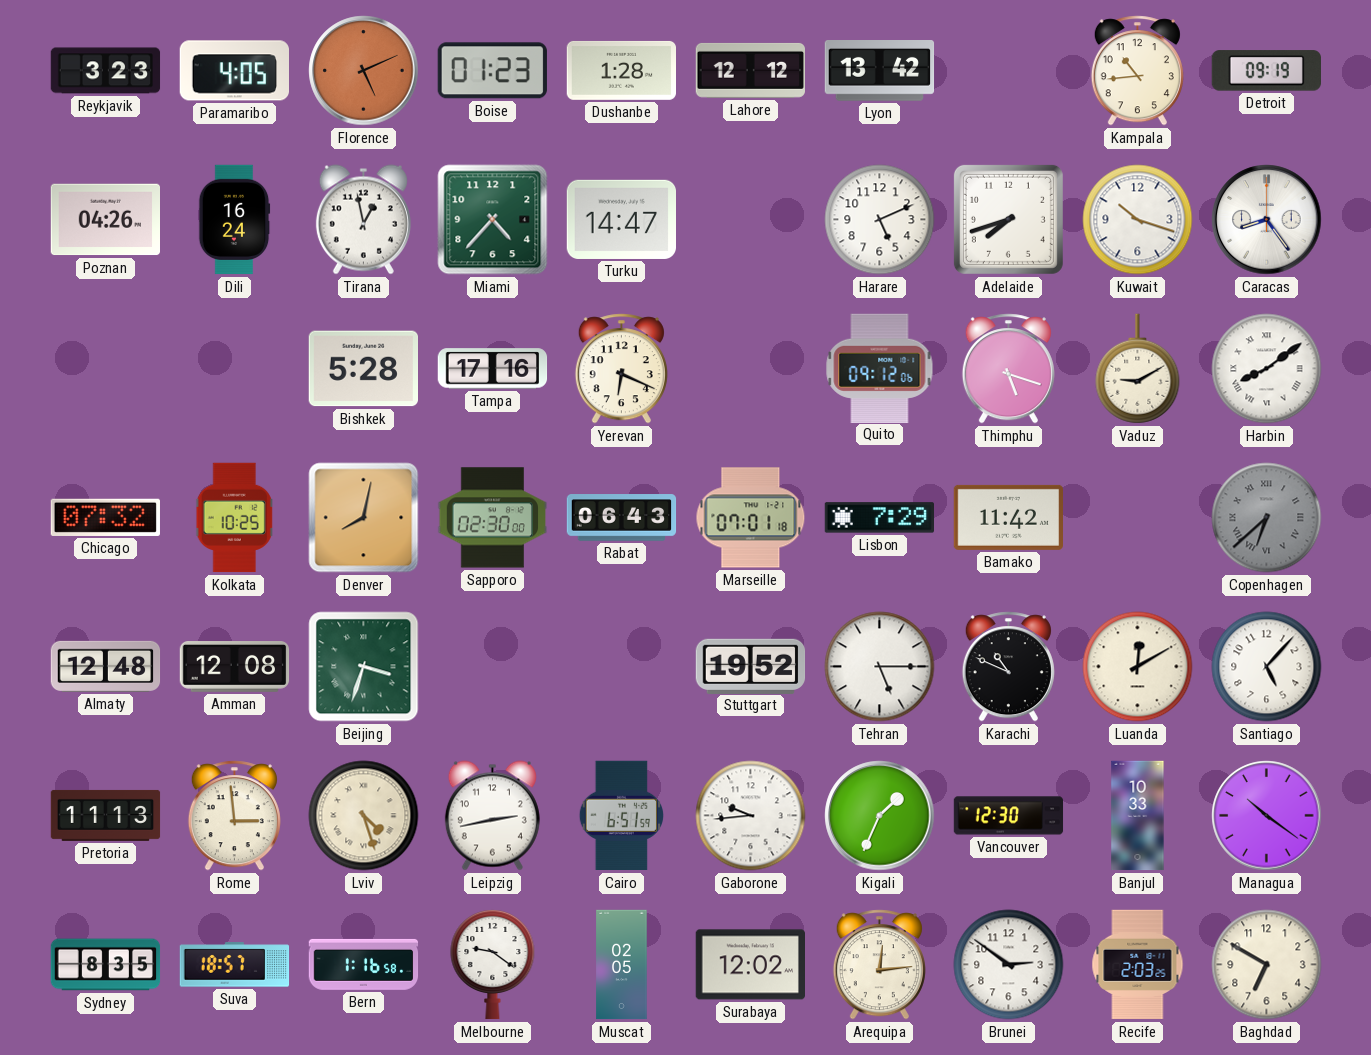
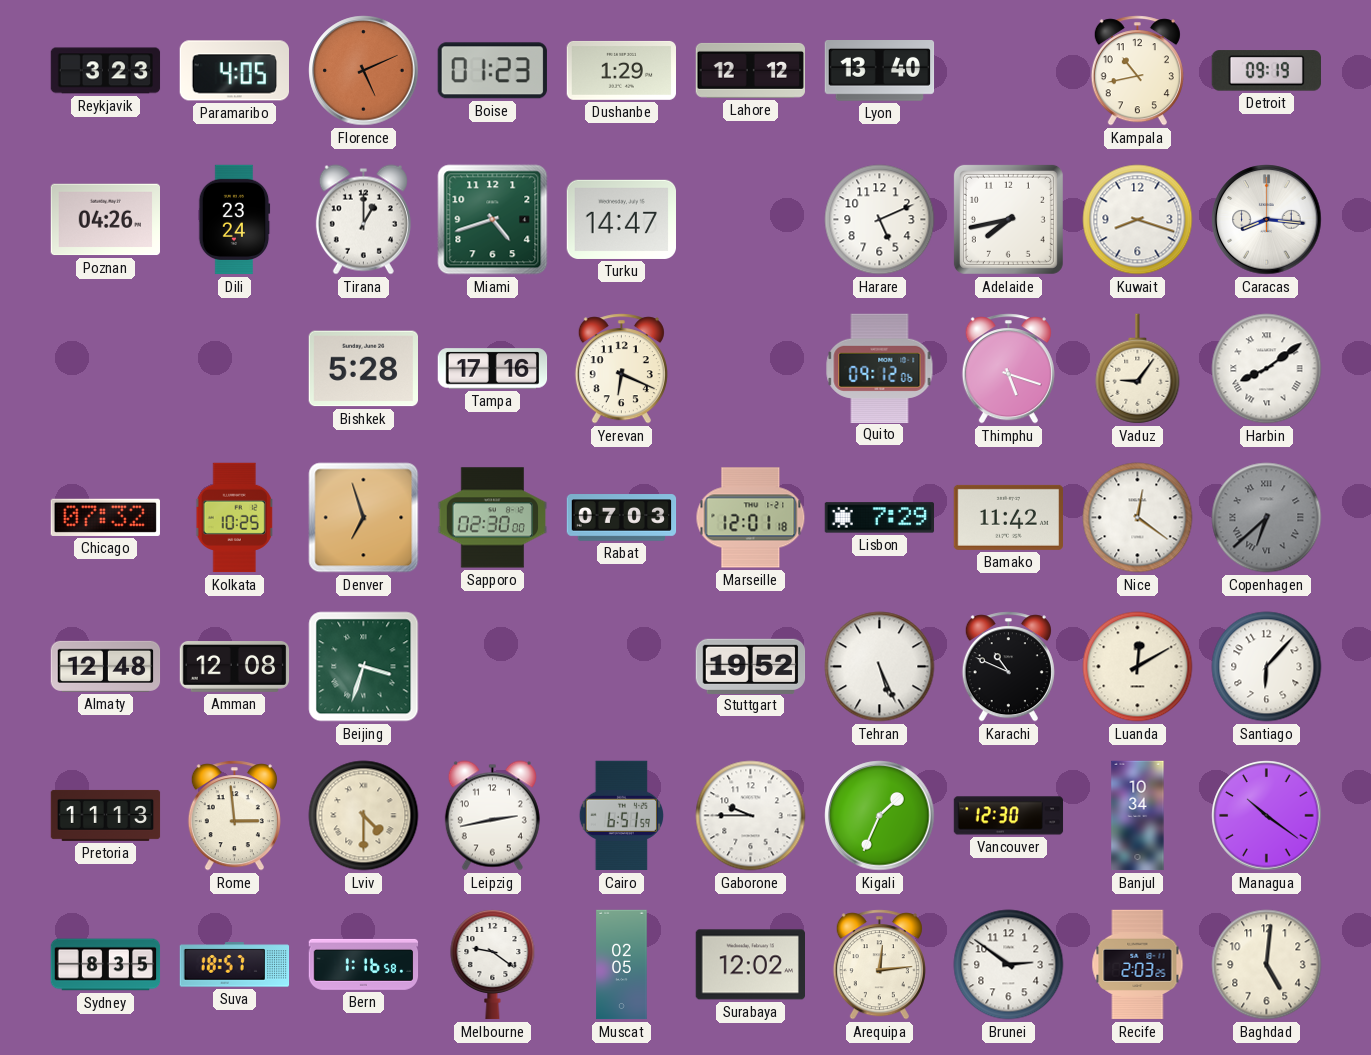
Dushanbe: 1:28 -> 1:29
Lyon: 13:42 -> 13:40
Kampala: 10:44 -> 10:43
Dili: 16:24 -> 23:24
Tirana: 12:58 -> 1:00
Miami: 4:37 -> 4:42
Adelaide: 7:42 -> 7:43
Kuwait: 10:18 -> 8:18
Caracas: 8:24 -> 8:16
Vaduz: 9:10 -> 9:06
Denver: 8:02 -> 6:57
Rabat: 06:43 -> 07:03
Marseille: 07:01 -> 12:01
Nice: none -> 12:21
Tehran: 5:15 -> 5:26
Santiago: 5:07 -> 6:07
Lviv: 4:27 -> 4:30
Gaborone: 9:44 -> 9:45
Banjul: 10:33 -> 10:34
Baghdad: 6:50 -> 5:01
